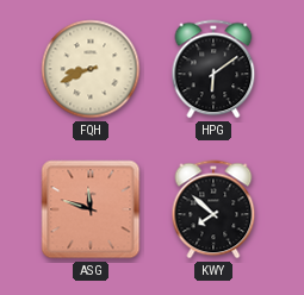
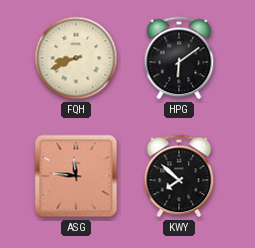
ASG: 11:48 -> 11:46
